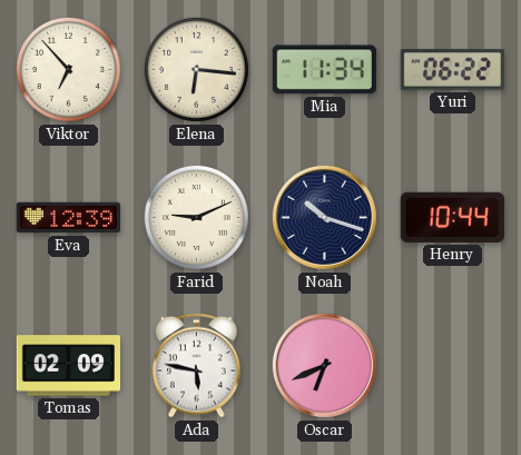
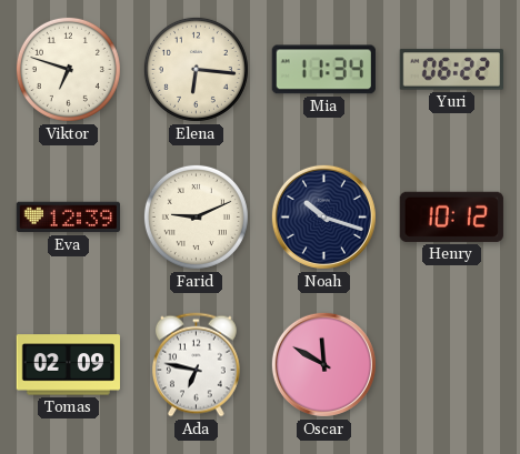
Viktor: 6:53 -> 6:48
Henry: 10:44 -> 10:12
Ada: 5:47 -> 6:47
Oscar: 6:41 -> 11:50
